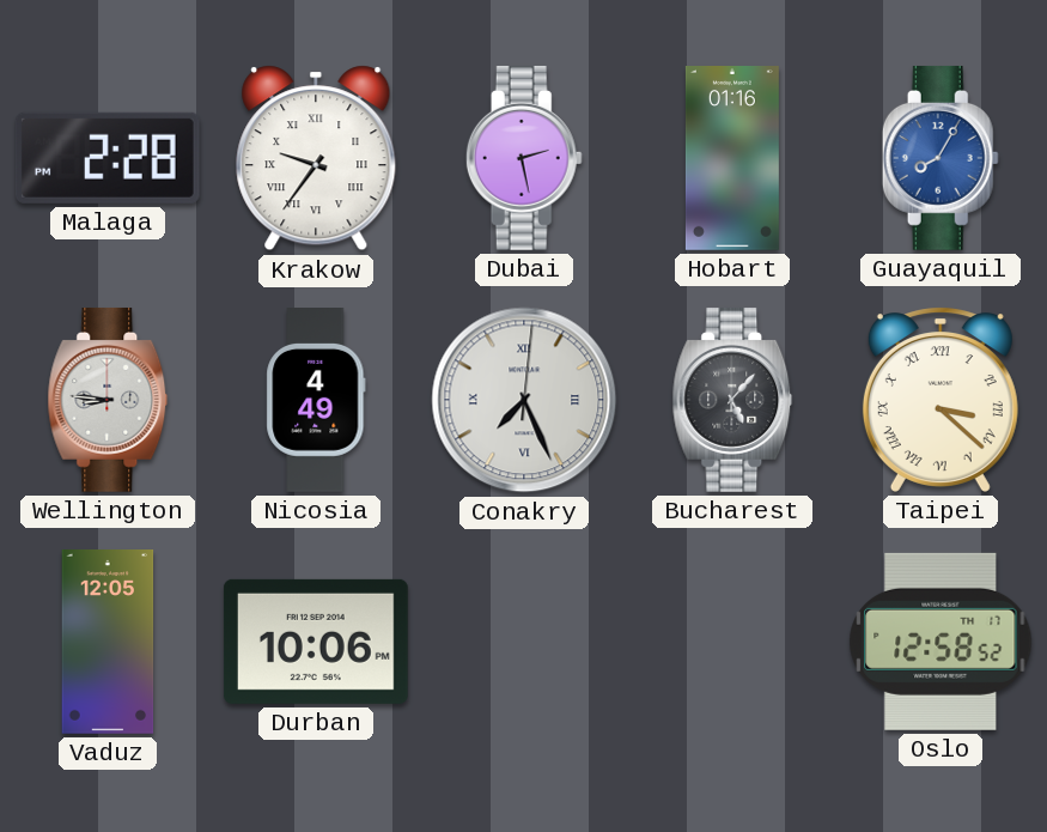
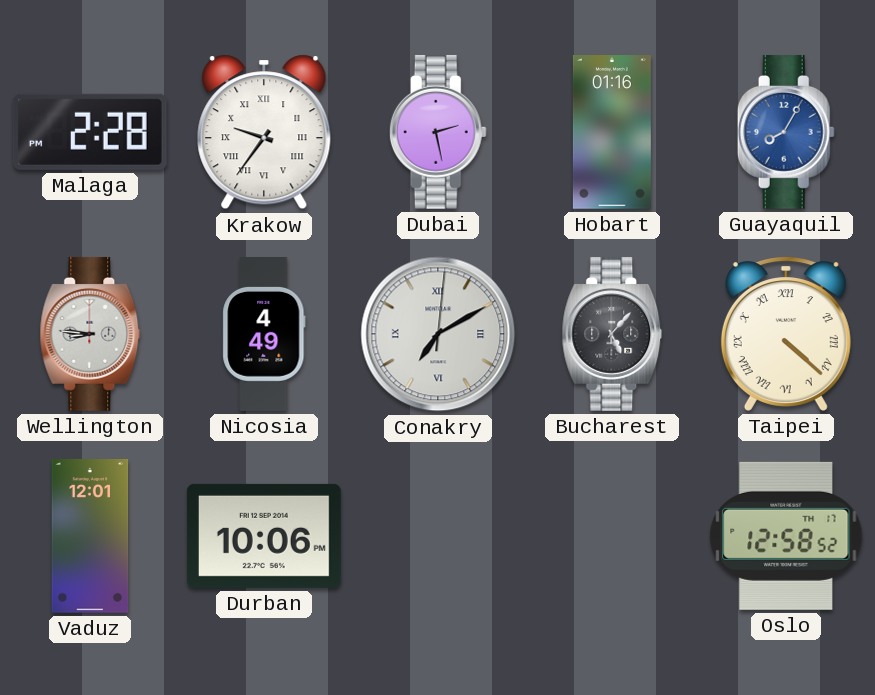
Conakry: 7:26 -> 7:10
Taipei: 3:22 -> 4:22
Vaduz: 12:05 -> 12:01
